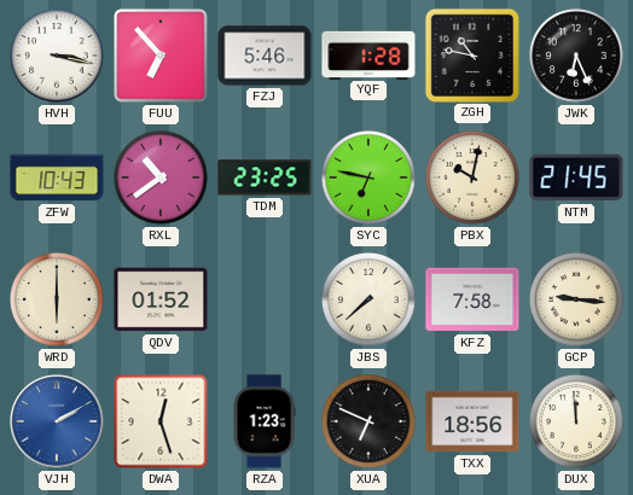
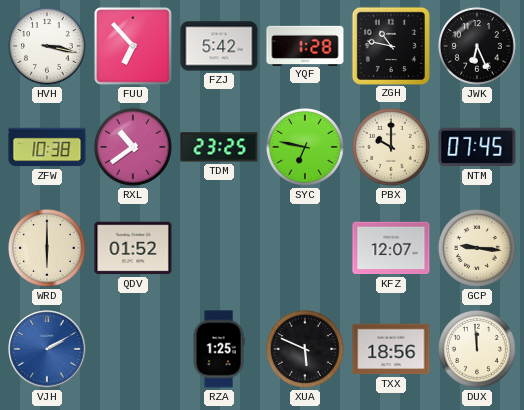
FZJ: 5:46 -> 5:42
ZFW: 10:43 -> 10:38
PBX: 10:02 -> 10:00
NTM: 21:45 -> 07:45
JBS: 7:38 -> none
KFZ: 7:58 -> 12:07
DWA: 12:27 -> none
RZA: 1:23 -> 1:25
XUA: 6:49 -> 5:49
